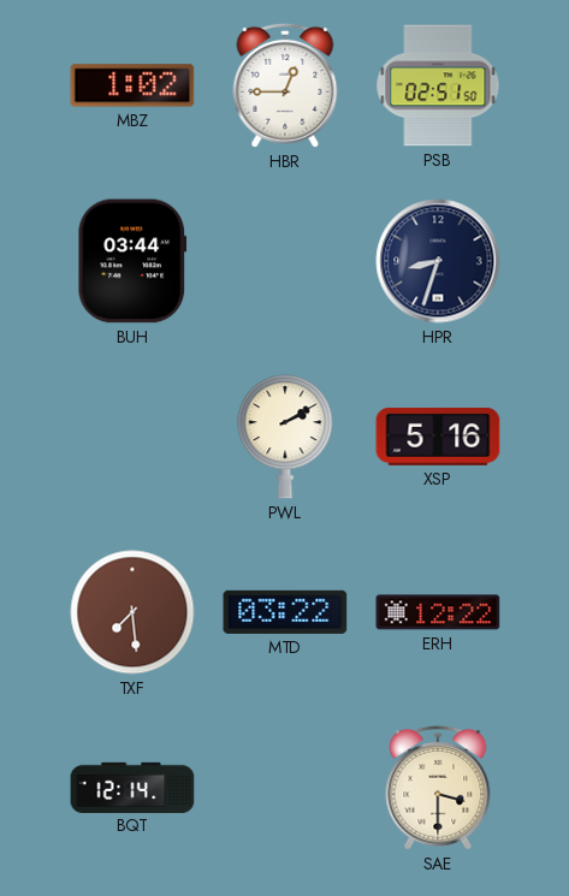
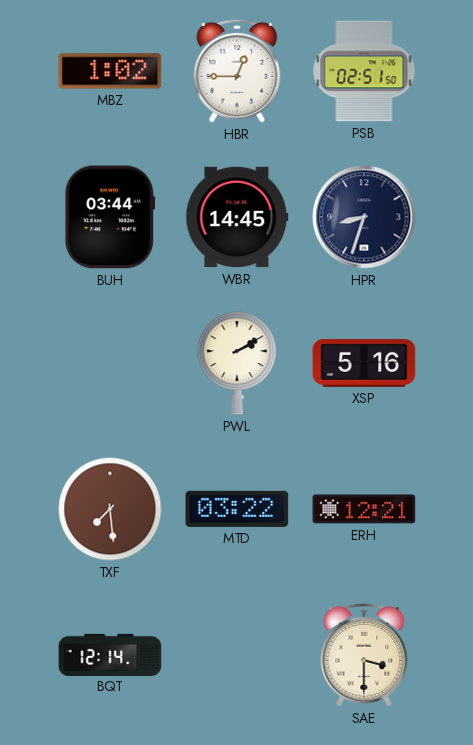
WBR: none -> 14:45
ERH: 12:22 -> 12:21
